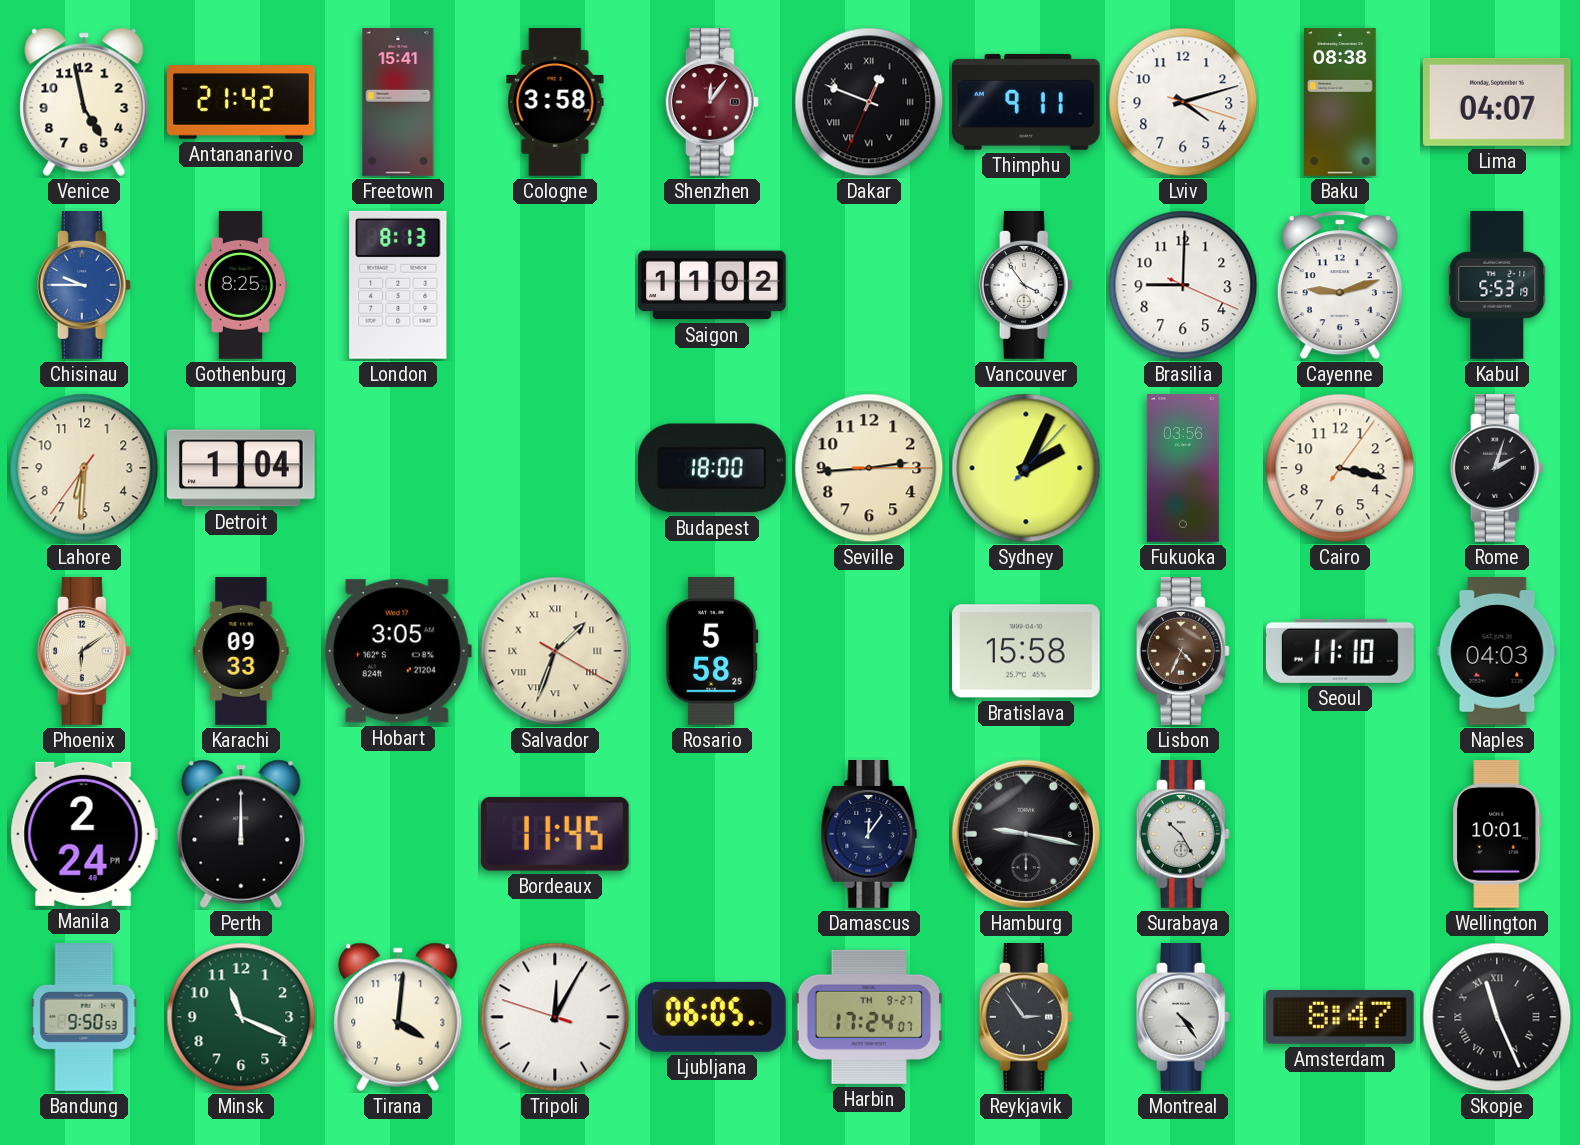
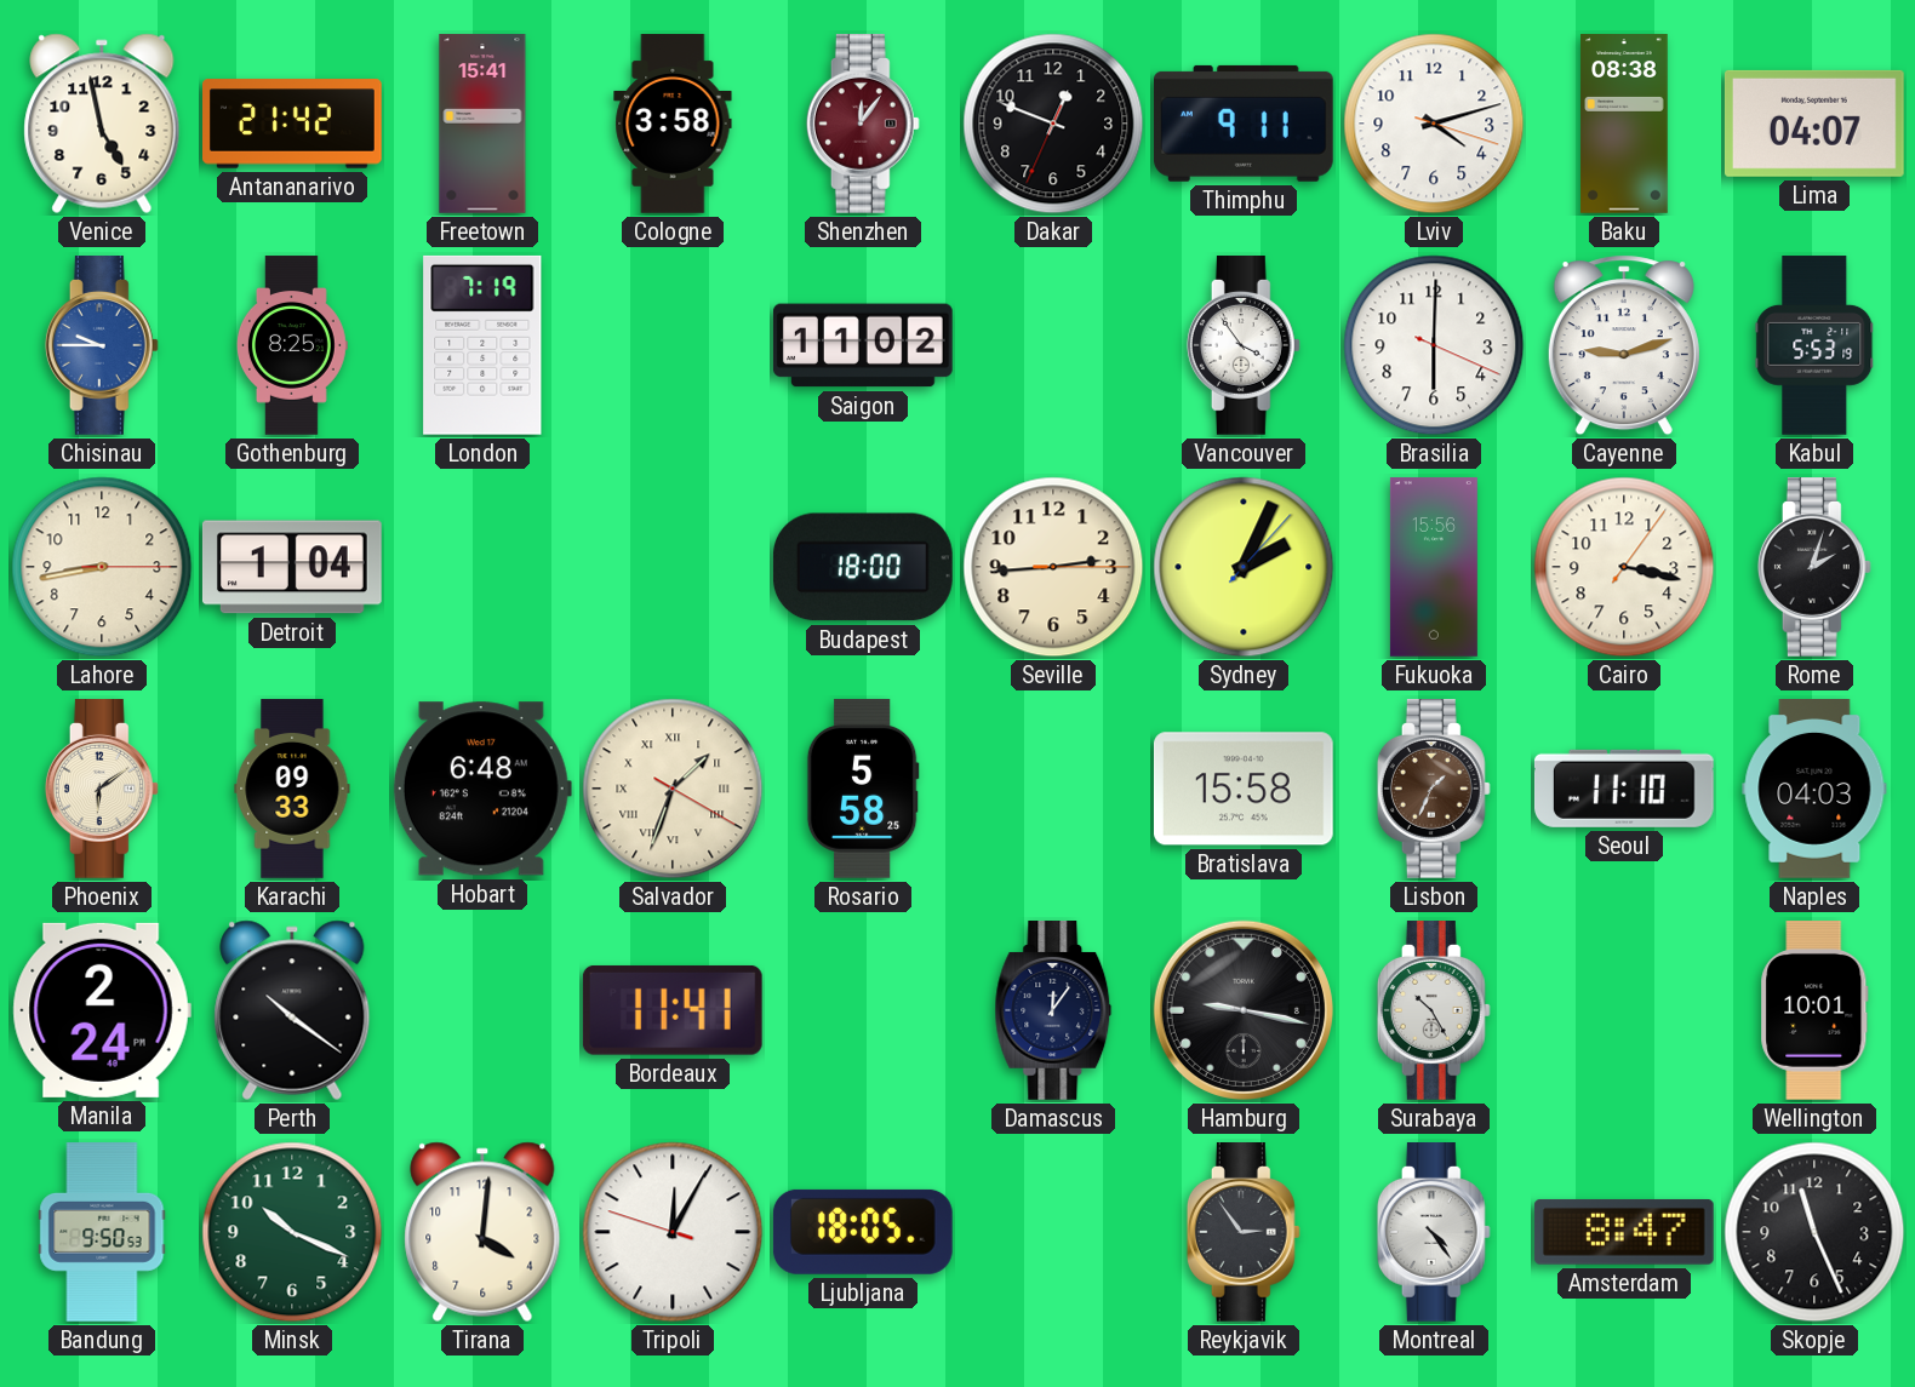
Dakar numerals: Roman -> Arabic
London: 8:13 -> 7:19
Brasilia: 9:00 -> 6:00
Lahore: 6:30 -> 8:43
Fukuoka: 03:56 -> 15:56
Hobart: 3:05 -> 6:48
Lisbon: 4:34 -> 1:34
Perth: 12:00 -> 10:21
Bordeaux: 11:45 -> 11:41
Minsk: 11:19 -> 10:19
Ljubljana: 06:05 -> 18:05
Harbin: 17:24 -> none
Skopje numerals: Roman -> Arabic
